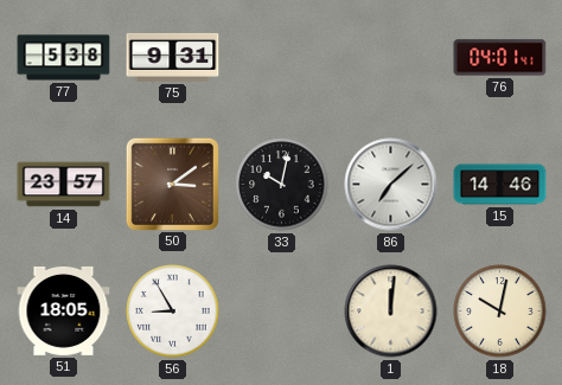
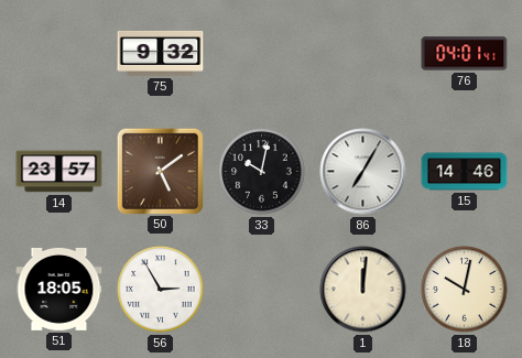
77: 5:38 -> none
75: 9:31 -> 9:32
50: 3:09 -> 5:09
86: 7:08 -> 7:05
56: 8:55 -> 2:55
